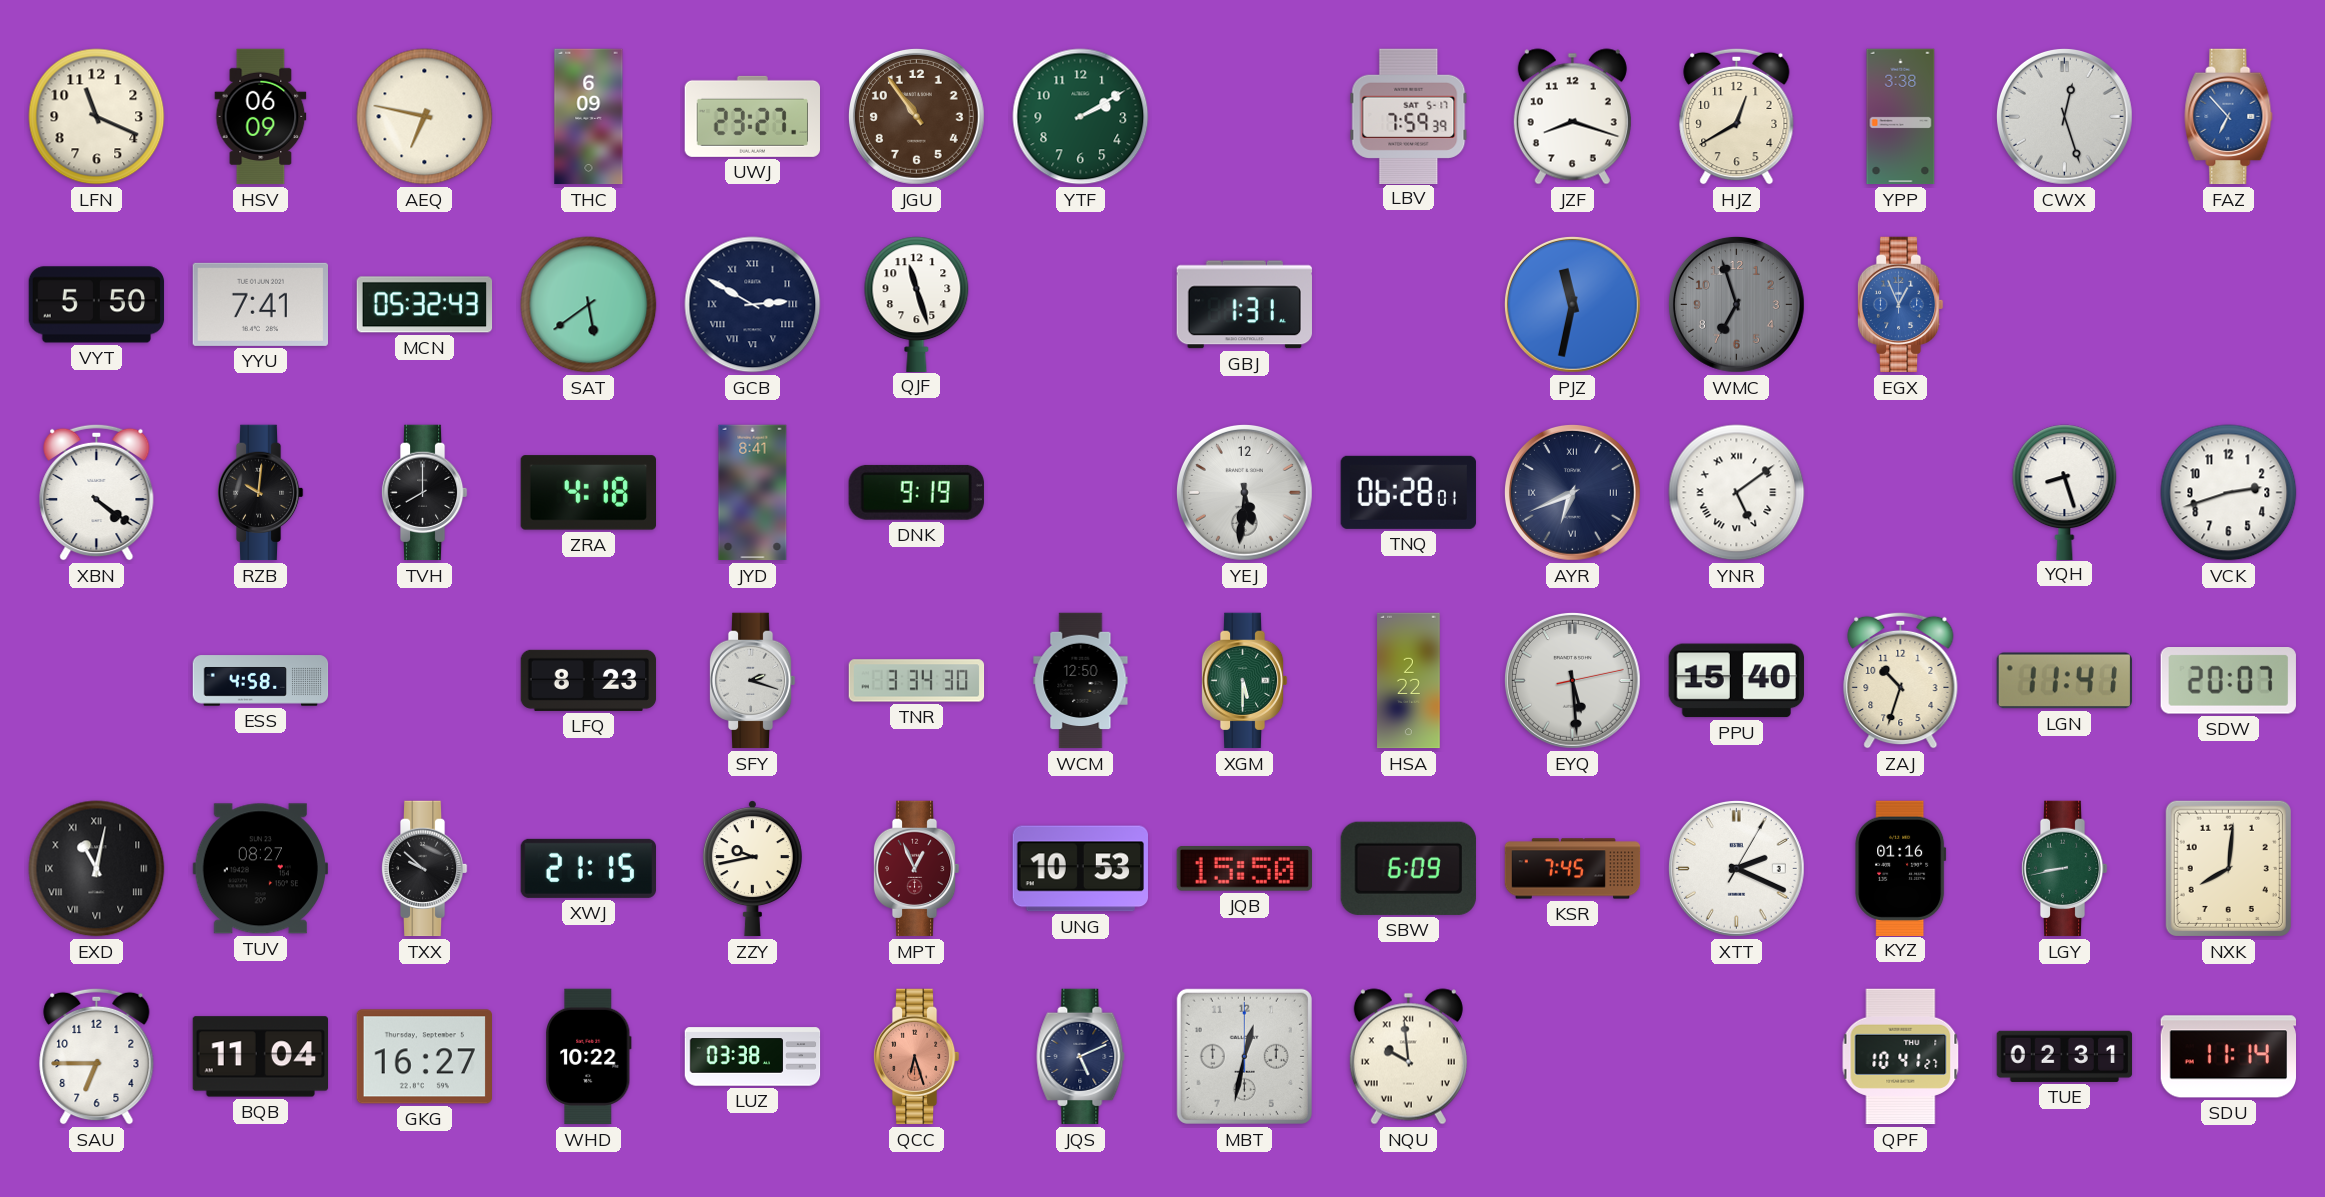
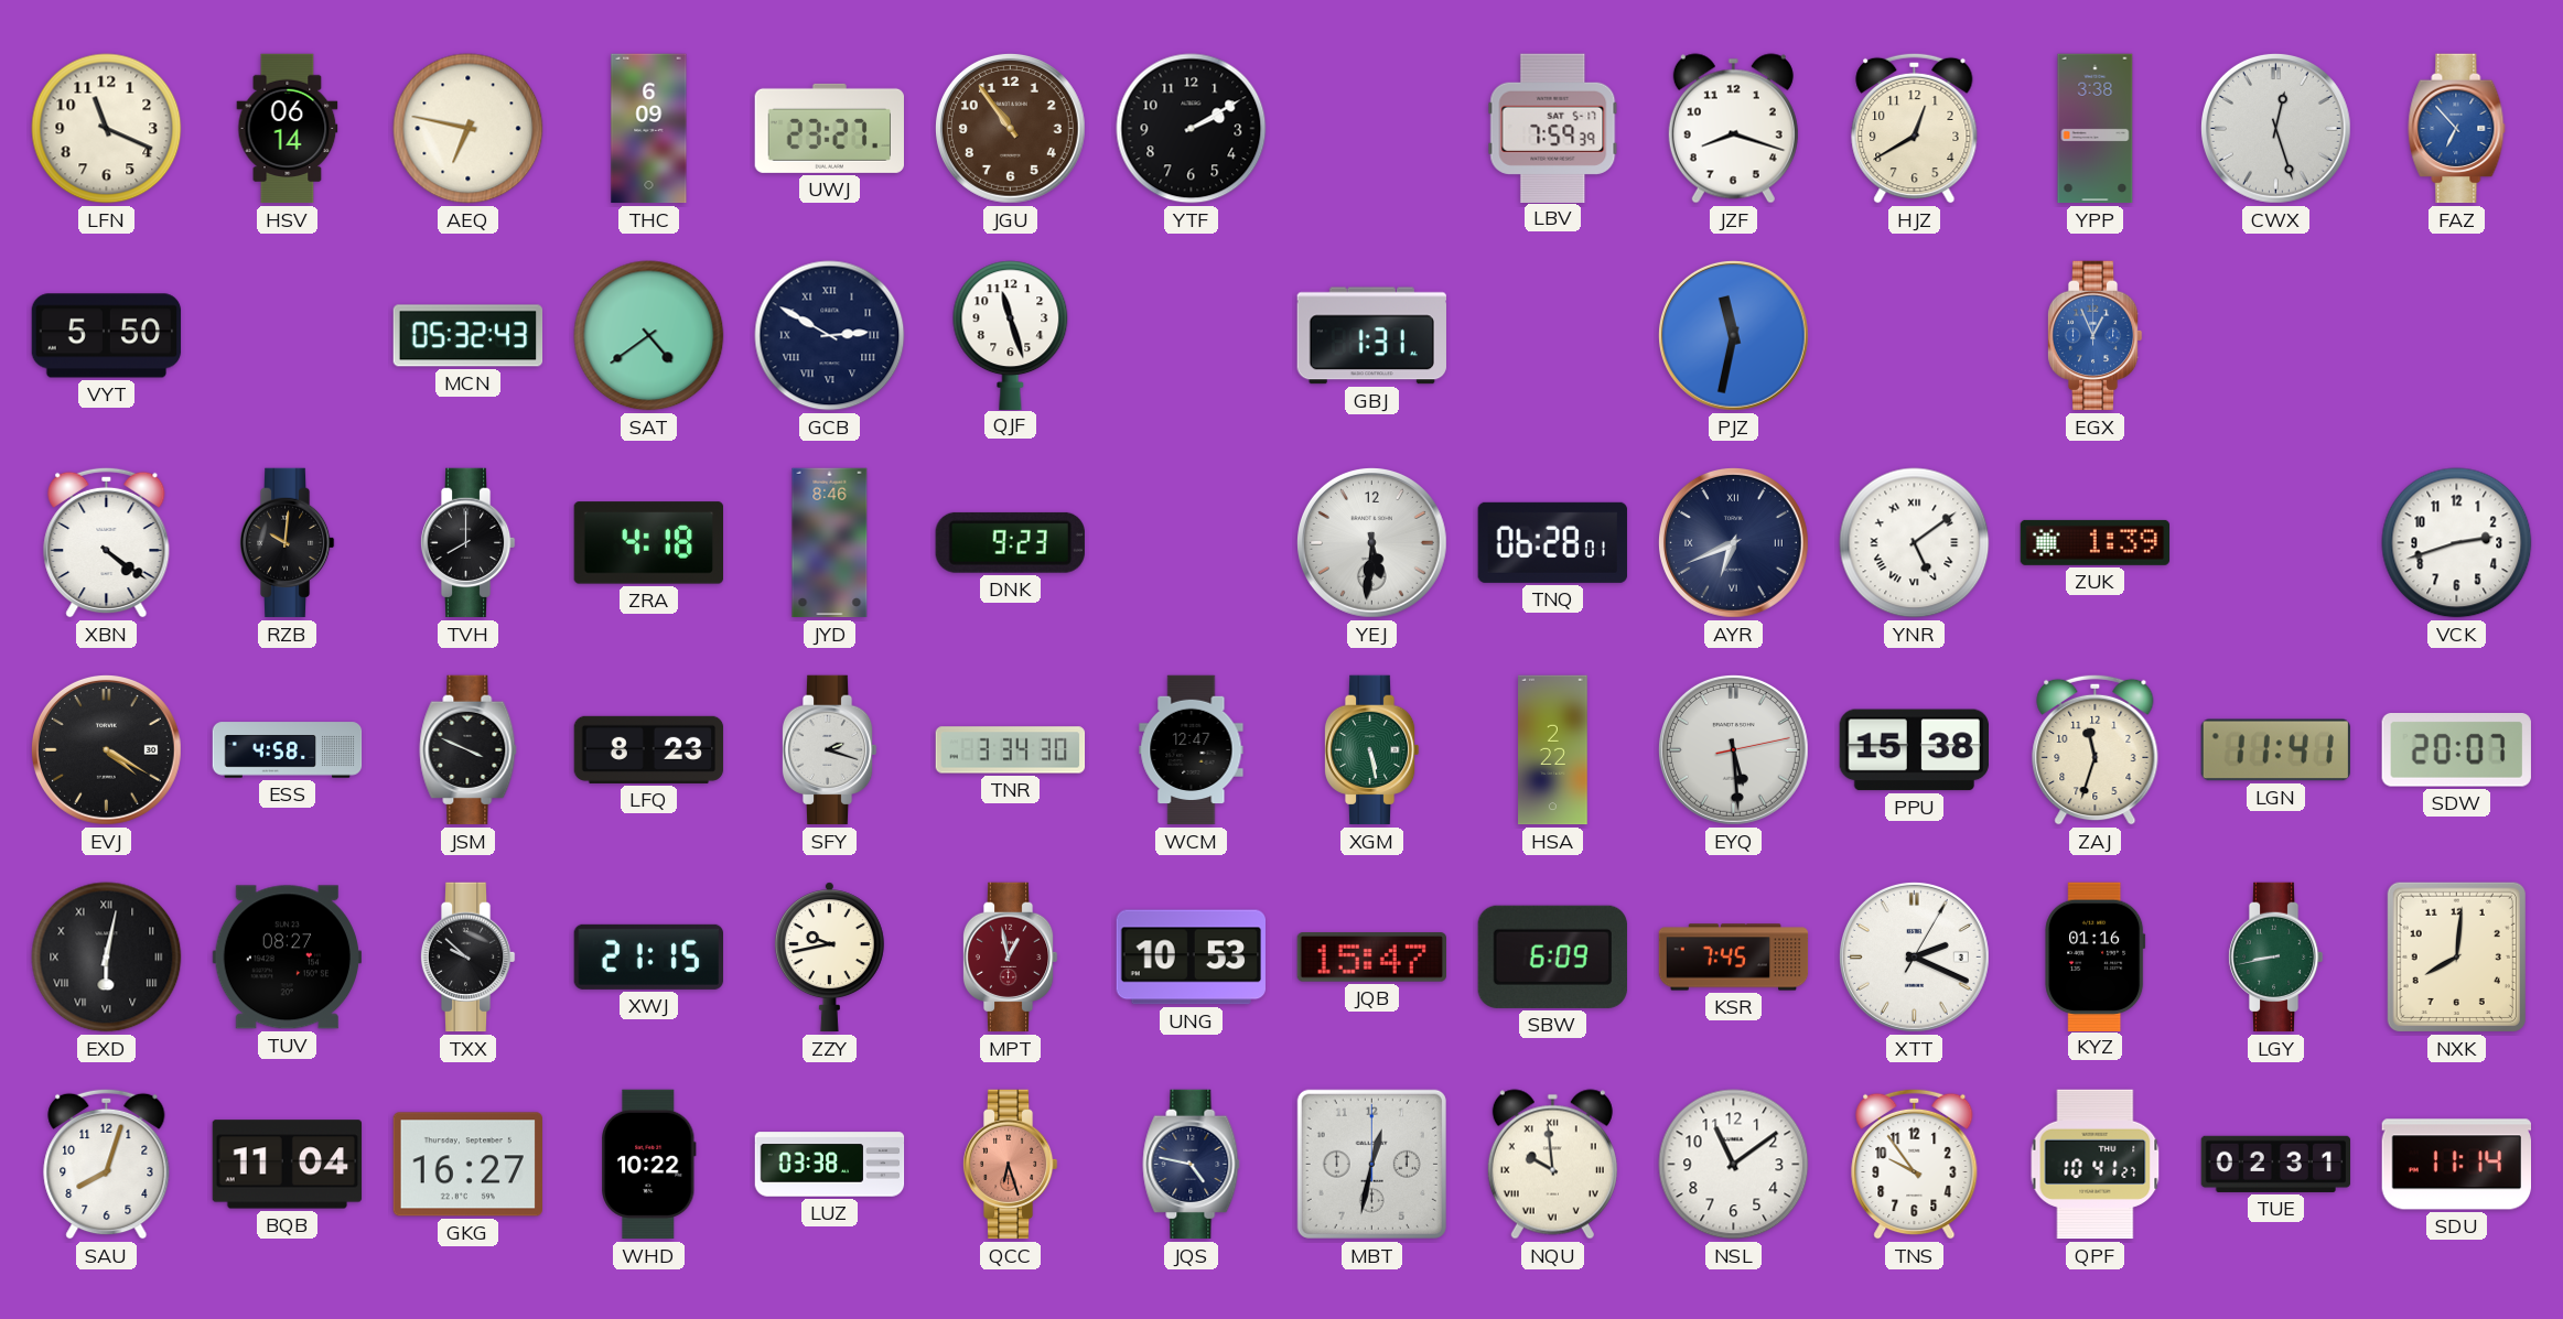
HSV: 06:09 -> 06:14
YTF dial: green -> black
YYU: 7:41 -> none
SAT: 5:39 -> 4:39
WMC: 6:57 -> none
JYD: 8:41 -> 8:46
DNK: 9:19 -> 9:23
ZUK: none -> 1:39
YQH: 8:27 -> none
EVJ: none -> 4:20
JSM: none -> 3:49
WCM: 12:50 -> 12:47
XGM: 5:30 -> 5:28
PPU: 15:40 -> 15:38
ZAJ: 10:33 -> 11:33
EXD: 11:02 -> 6:02
MPT: 12:56 -> 12:58
JQB: 15:50 -> 15:47
SAU: 6:45 -> 8:03
JQS: 5:11 -> 4:47
NSL: none -> 11:09
TNS: none -> 9:54
